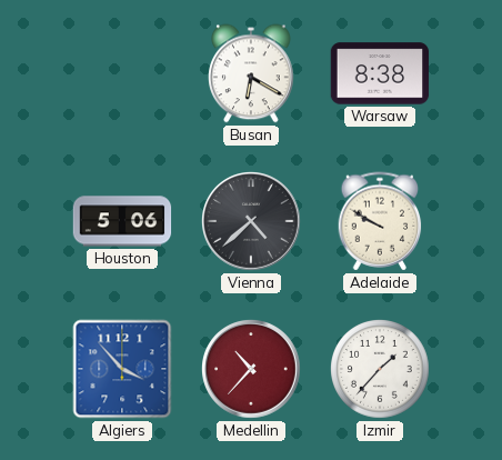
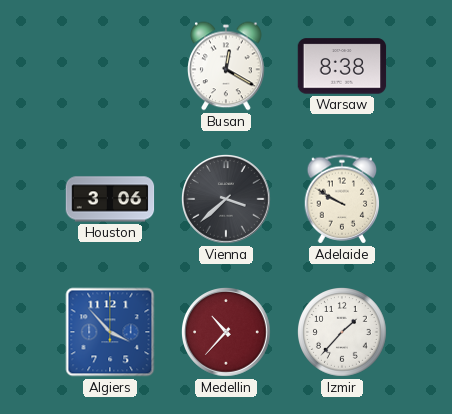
Busan: 6:20 -> 12:20
Houston: 5:06 -> 3:06
Vienna: 4:38 -> 3:38
